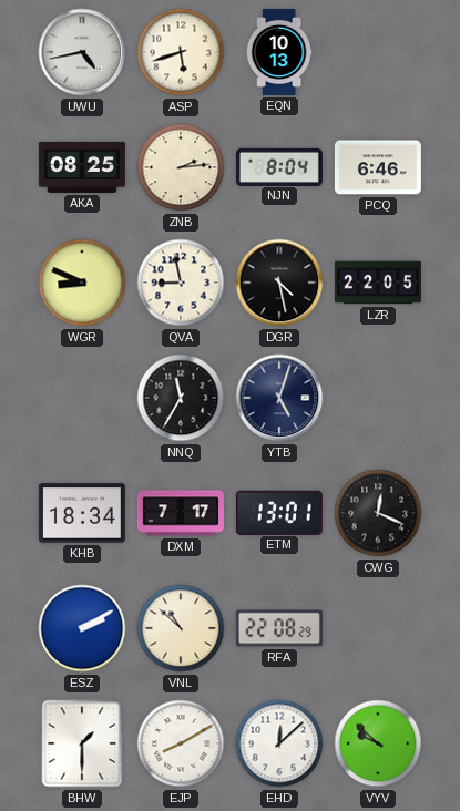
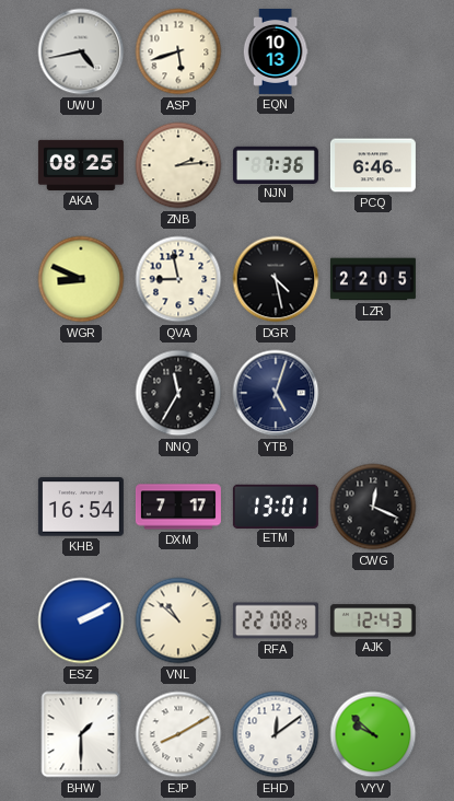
NJN: 8:04 -> 7:36
KHB: 18:34 -> 16:54
AJK: none -> 12:43
EHD: 12:08 -> 12:09
